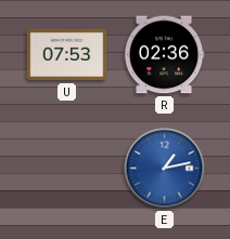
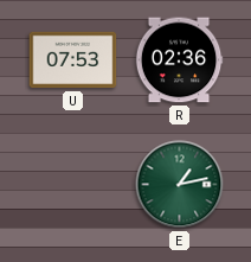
E dial: blue -> green
